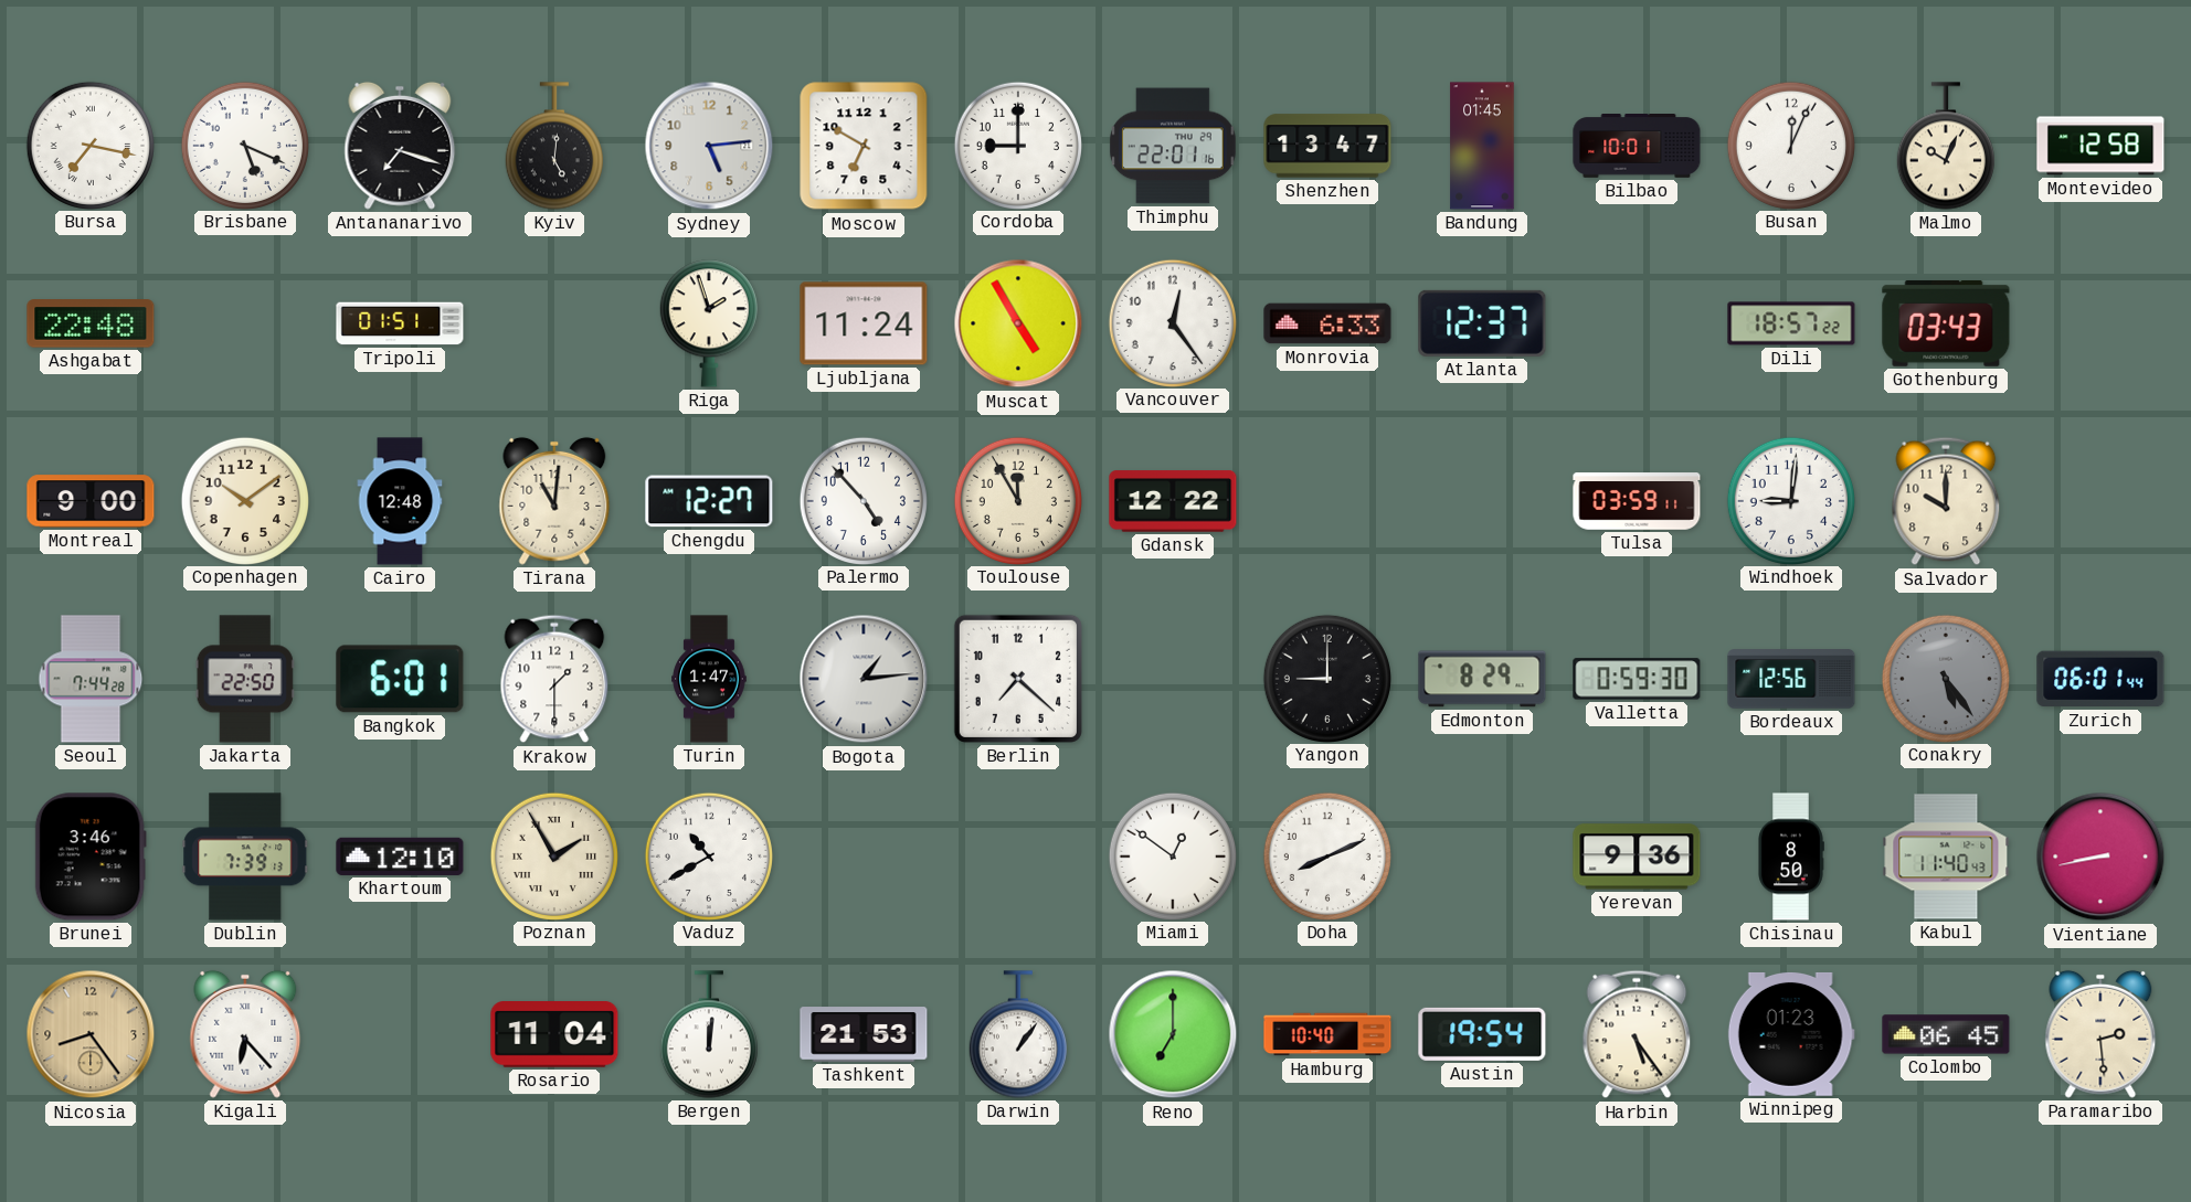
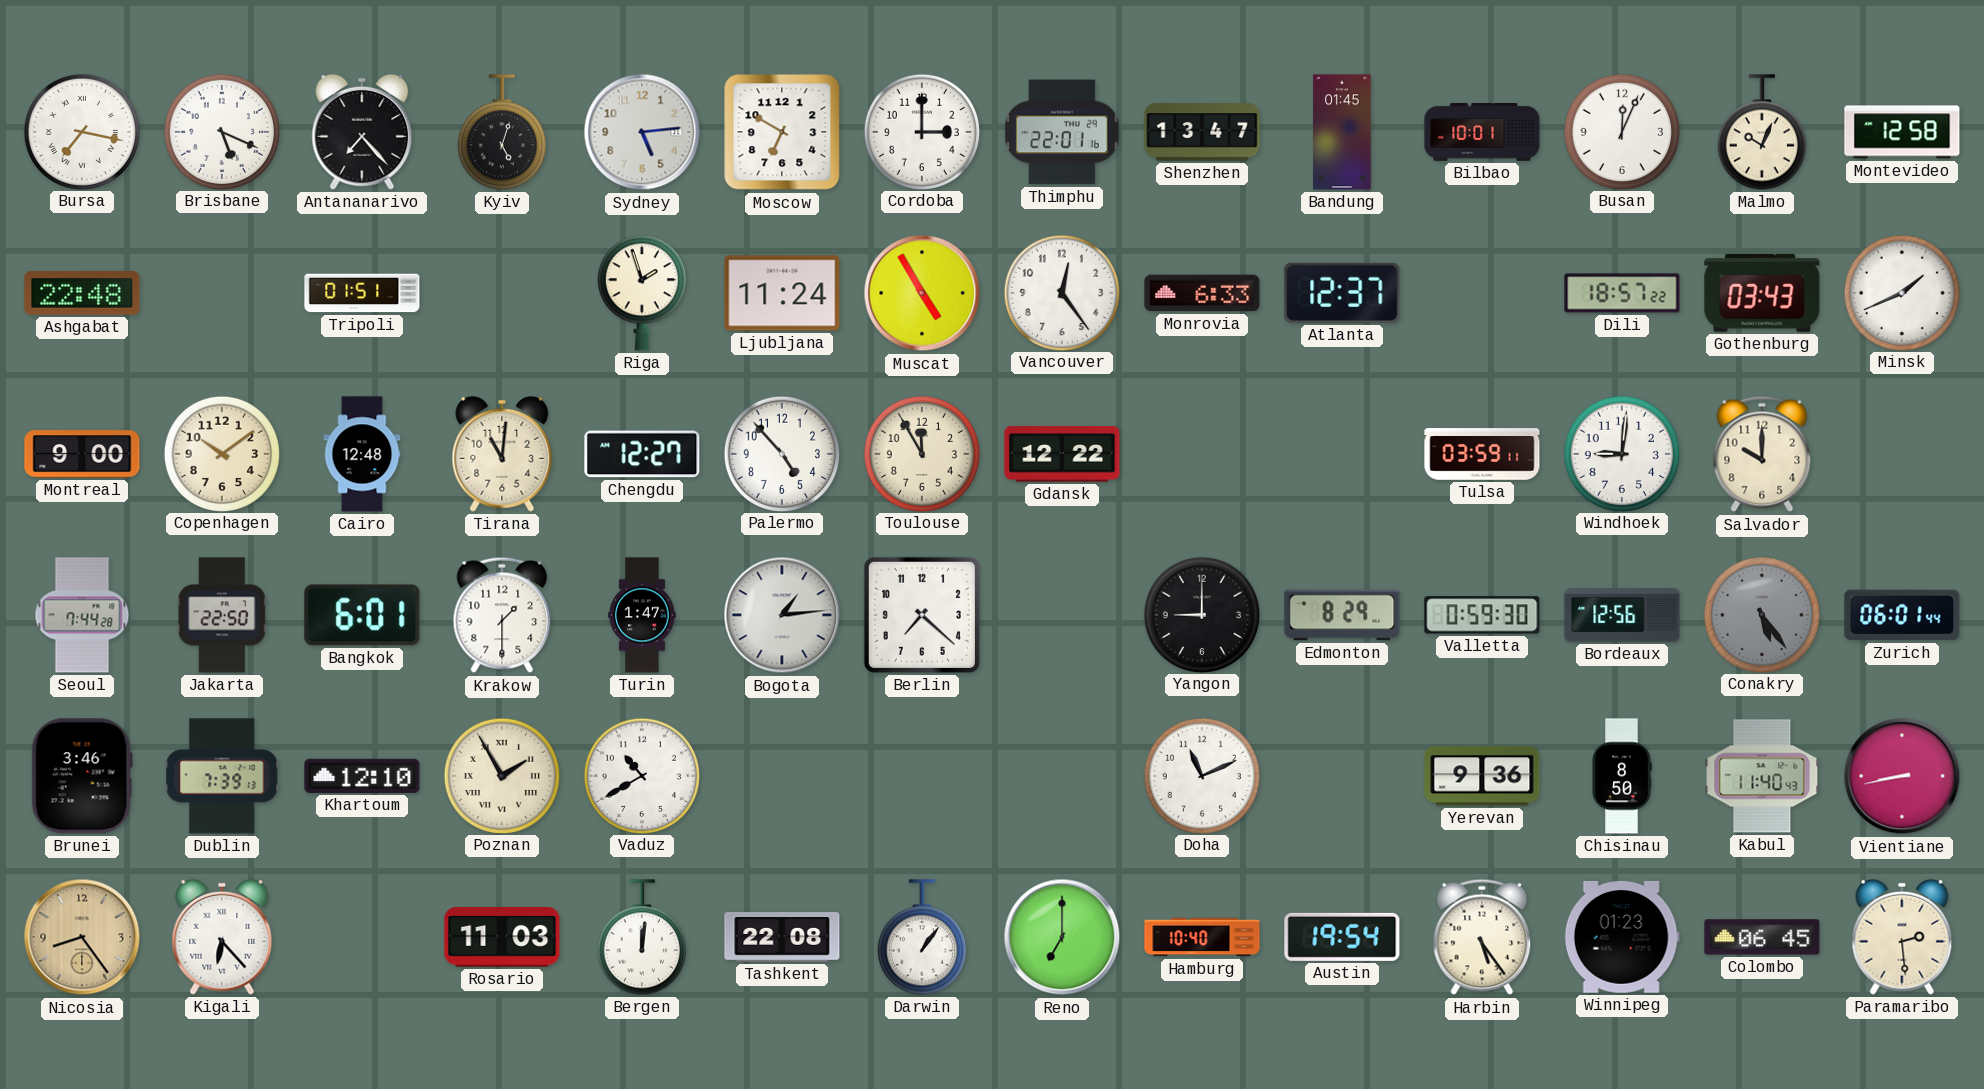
Antananarivo: 7:18 -> 7:23
Kyiv: 5:01 -> 5:03
Cordoba: 9:00 -> 3:00
Minsk: none -> 1:41
Miami: 12:51 -> none
Doha: 8:11 -> 11:11
Rosario: 11:04 -> 11:03
Tashkent: 21:53 -> 22:08
